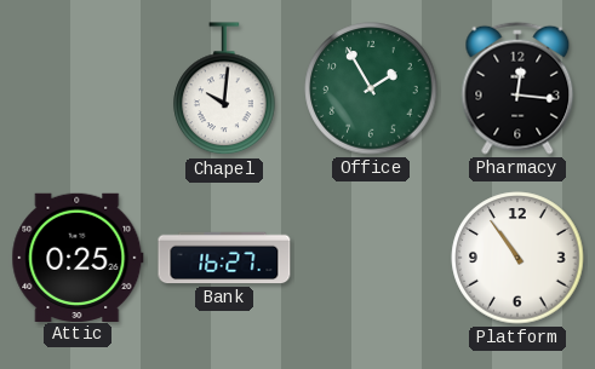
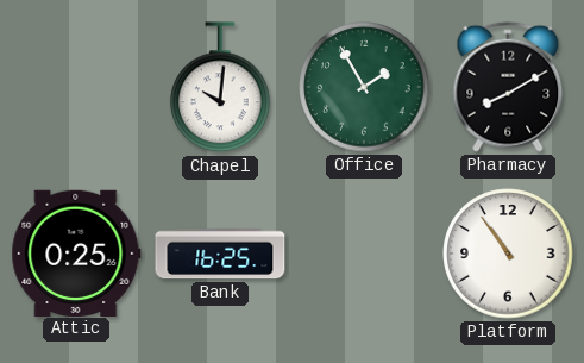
Pharmacy: 12:16 -> 8:10
Bank: 16:27 -> 16:25
